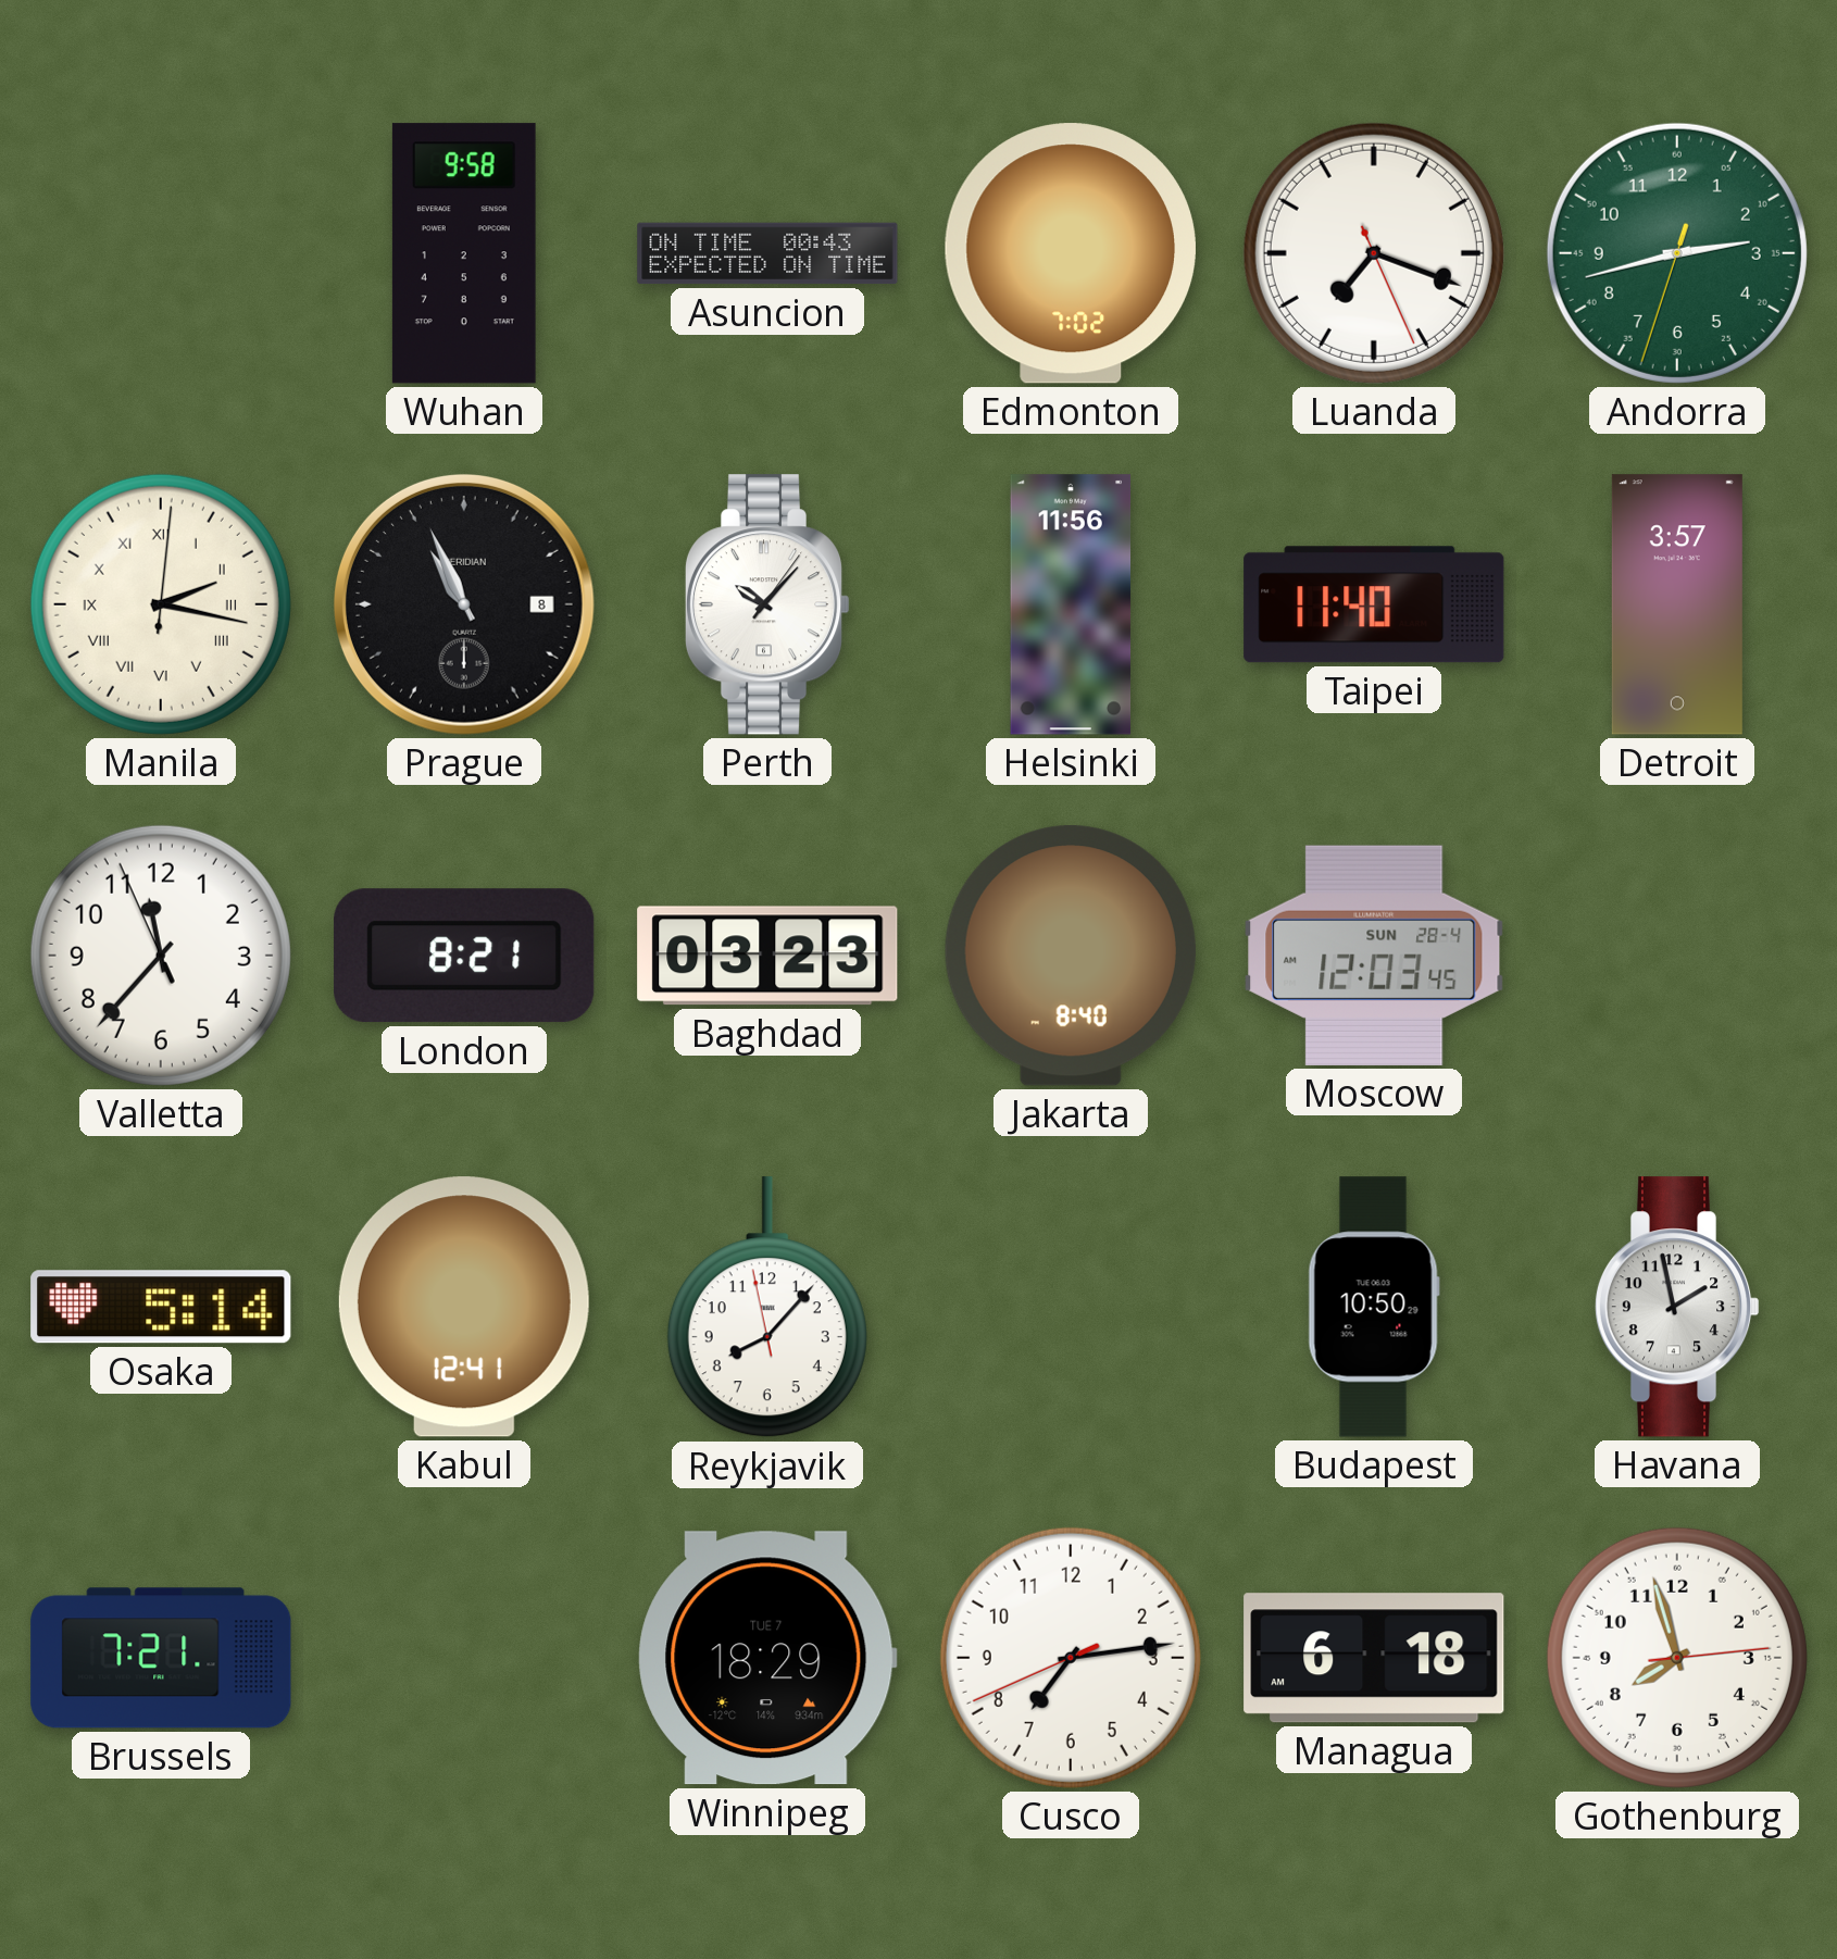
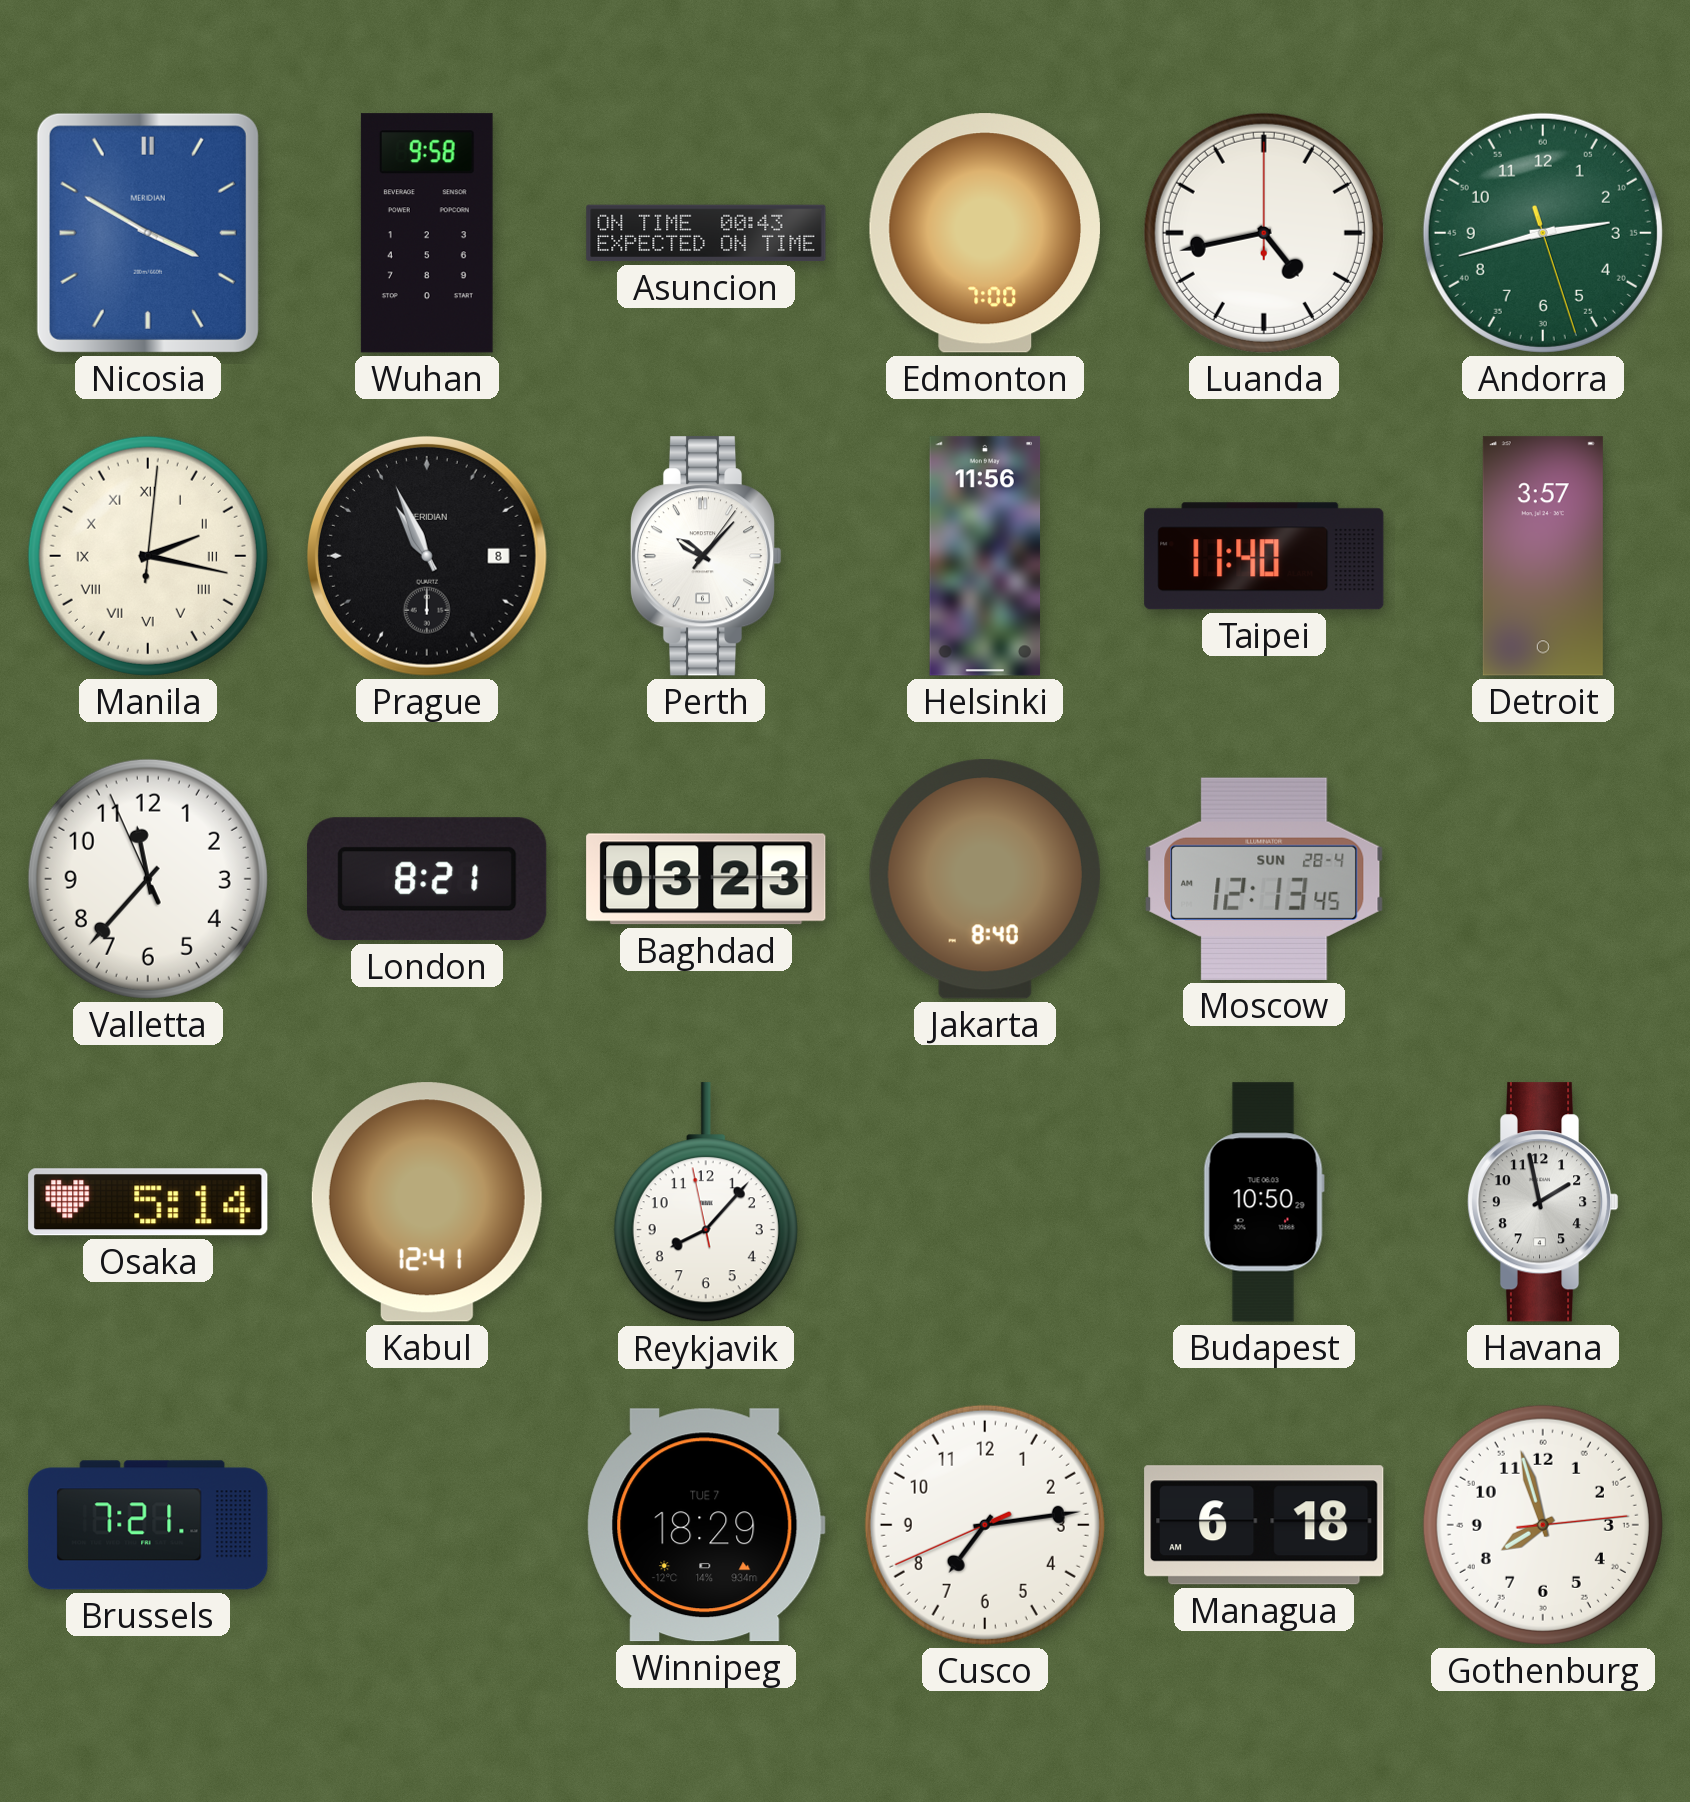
Nicosia: none -> 3:50
Edmonton: 7:02 -> 7:00
Luanda: 7:18 -> 4:43
Andorra: 2:42:33 -> 2:42:27
Moscow: 12:03 -> 12:13
